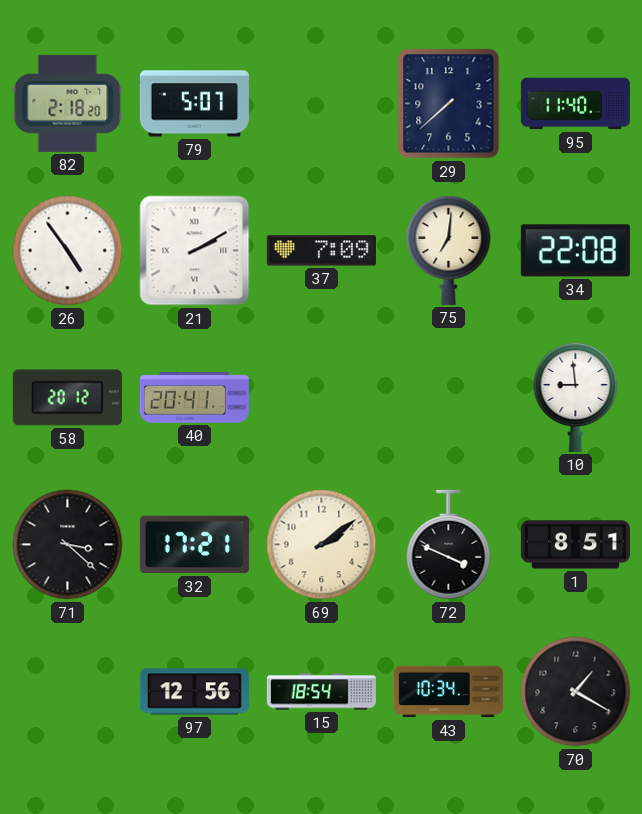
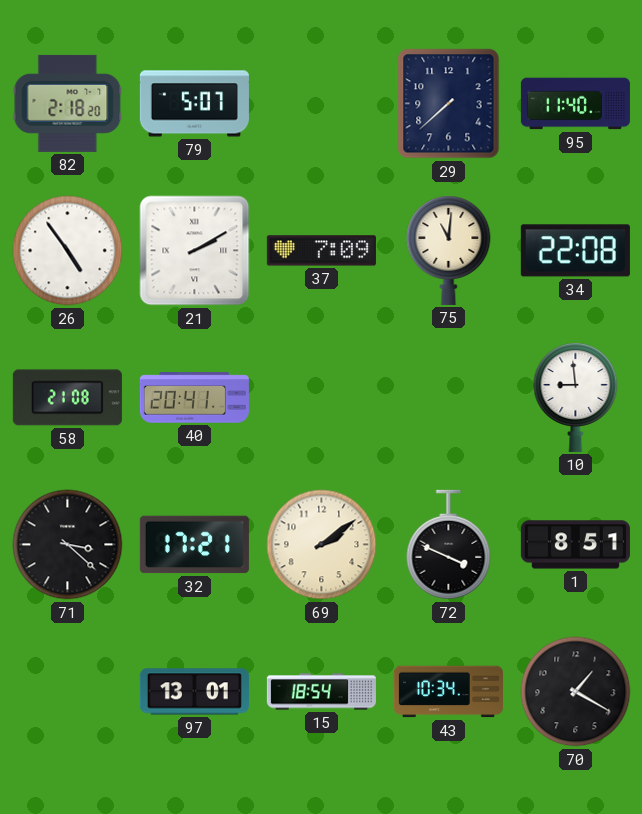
75: 7:01 -> 11:01
58: 20:12 -> 21:08
97: 12:56 -> 13:01
